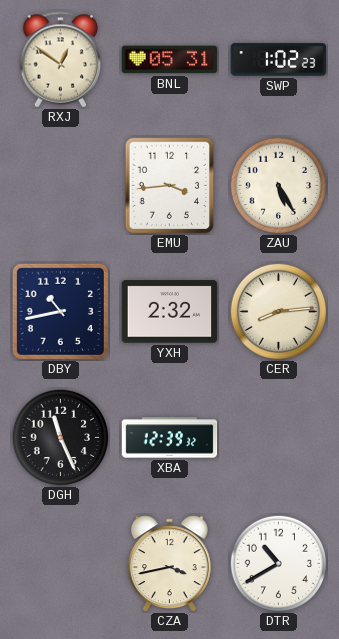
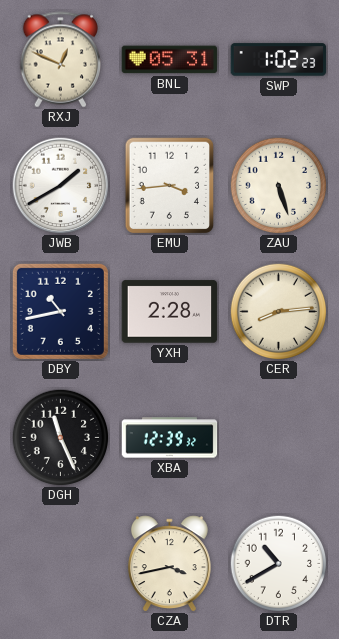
RXJ: 12:51 -> 12:49
JWB: none -> 1:40
ZAU: 5:25 -> 5:27
YXH: 2:32 -> 2:28
